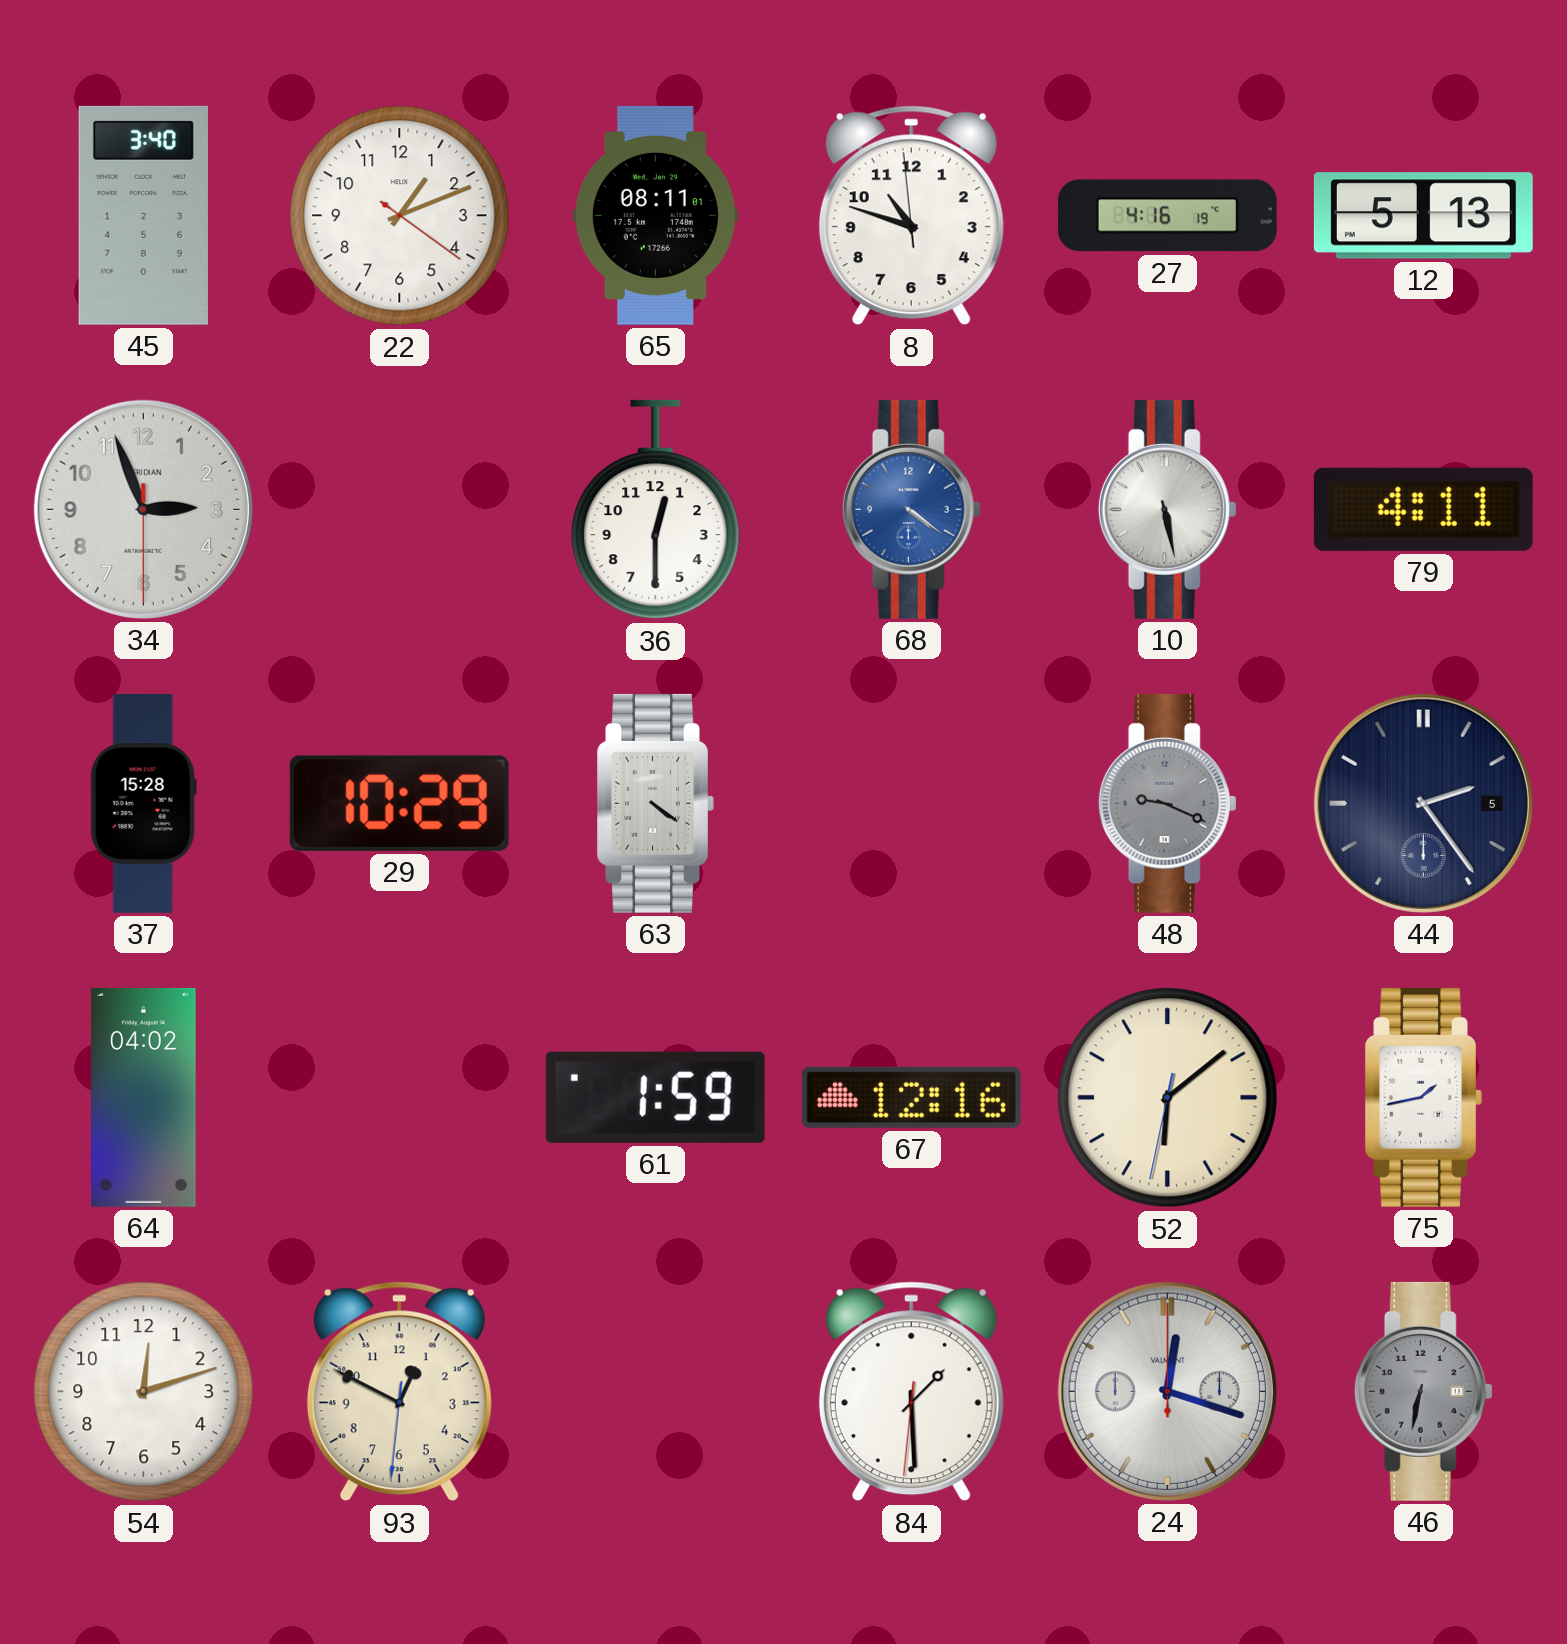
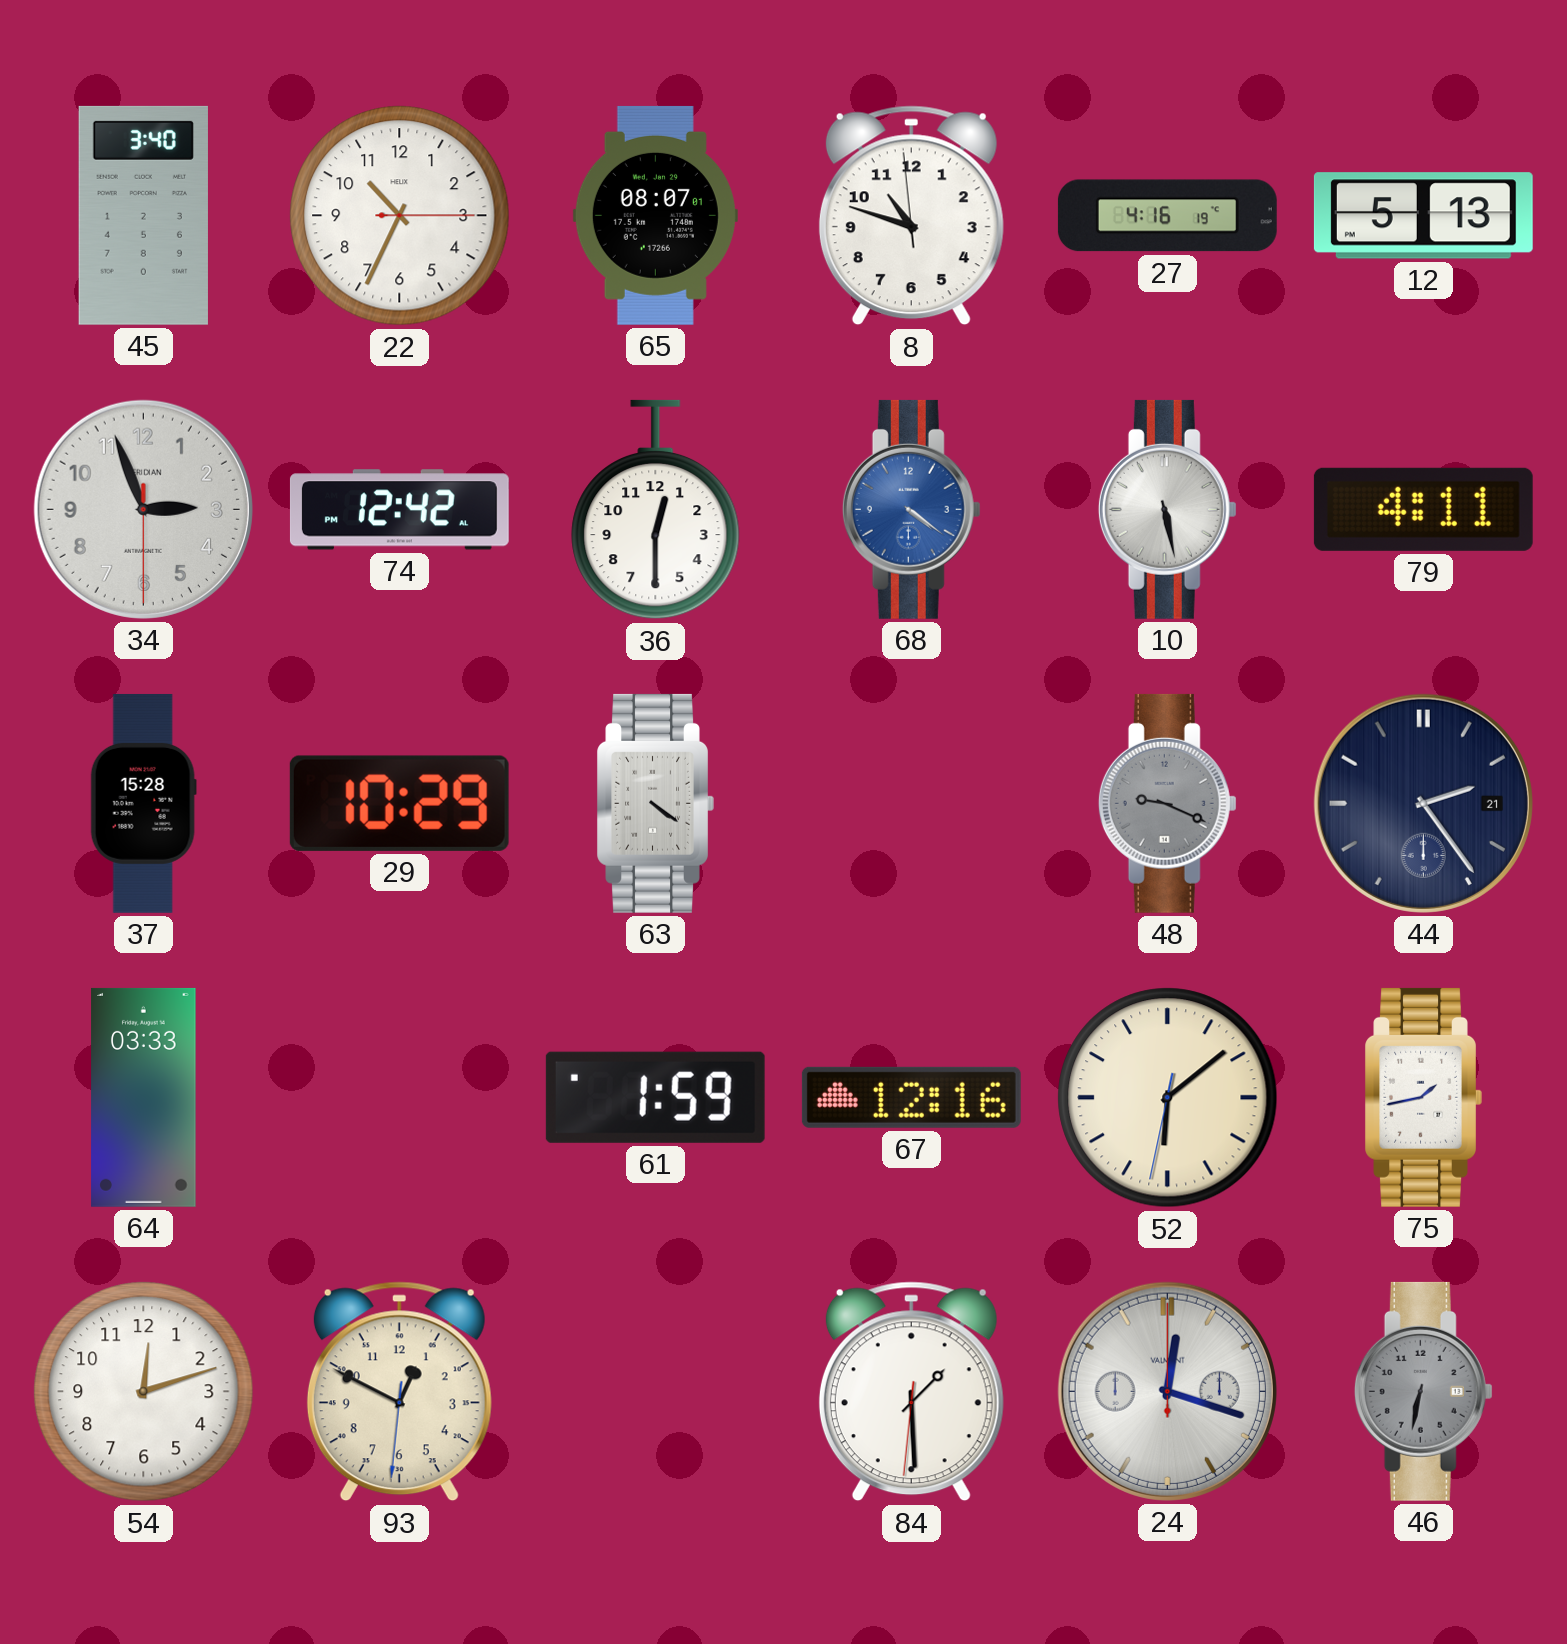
22: 1:11 -> 10:34
65: 08:11 -> 08:07
74: none -> 12:42
44 date: 5 -> 21
64: 04:02 -> 03:33
